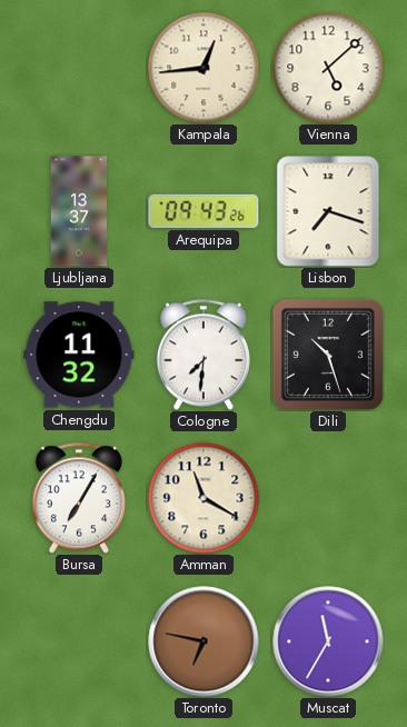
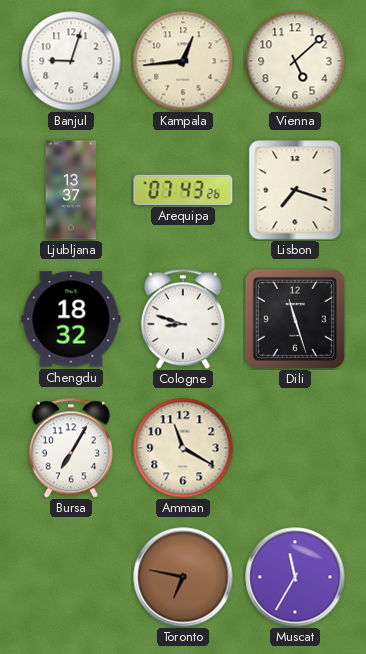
Banjul: none -> 9:03
Arequipa: 09:43 -> 07:43
Chengdu: 11:32 -> 18:32
Cologne: 7:31 -> 8:48
Dili: 10:27 -> 11:27
